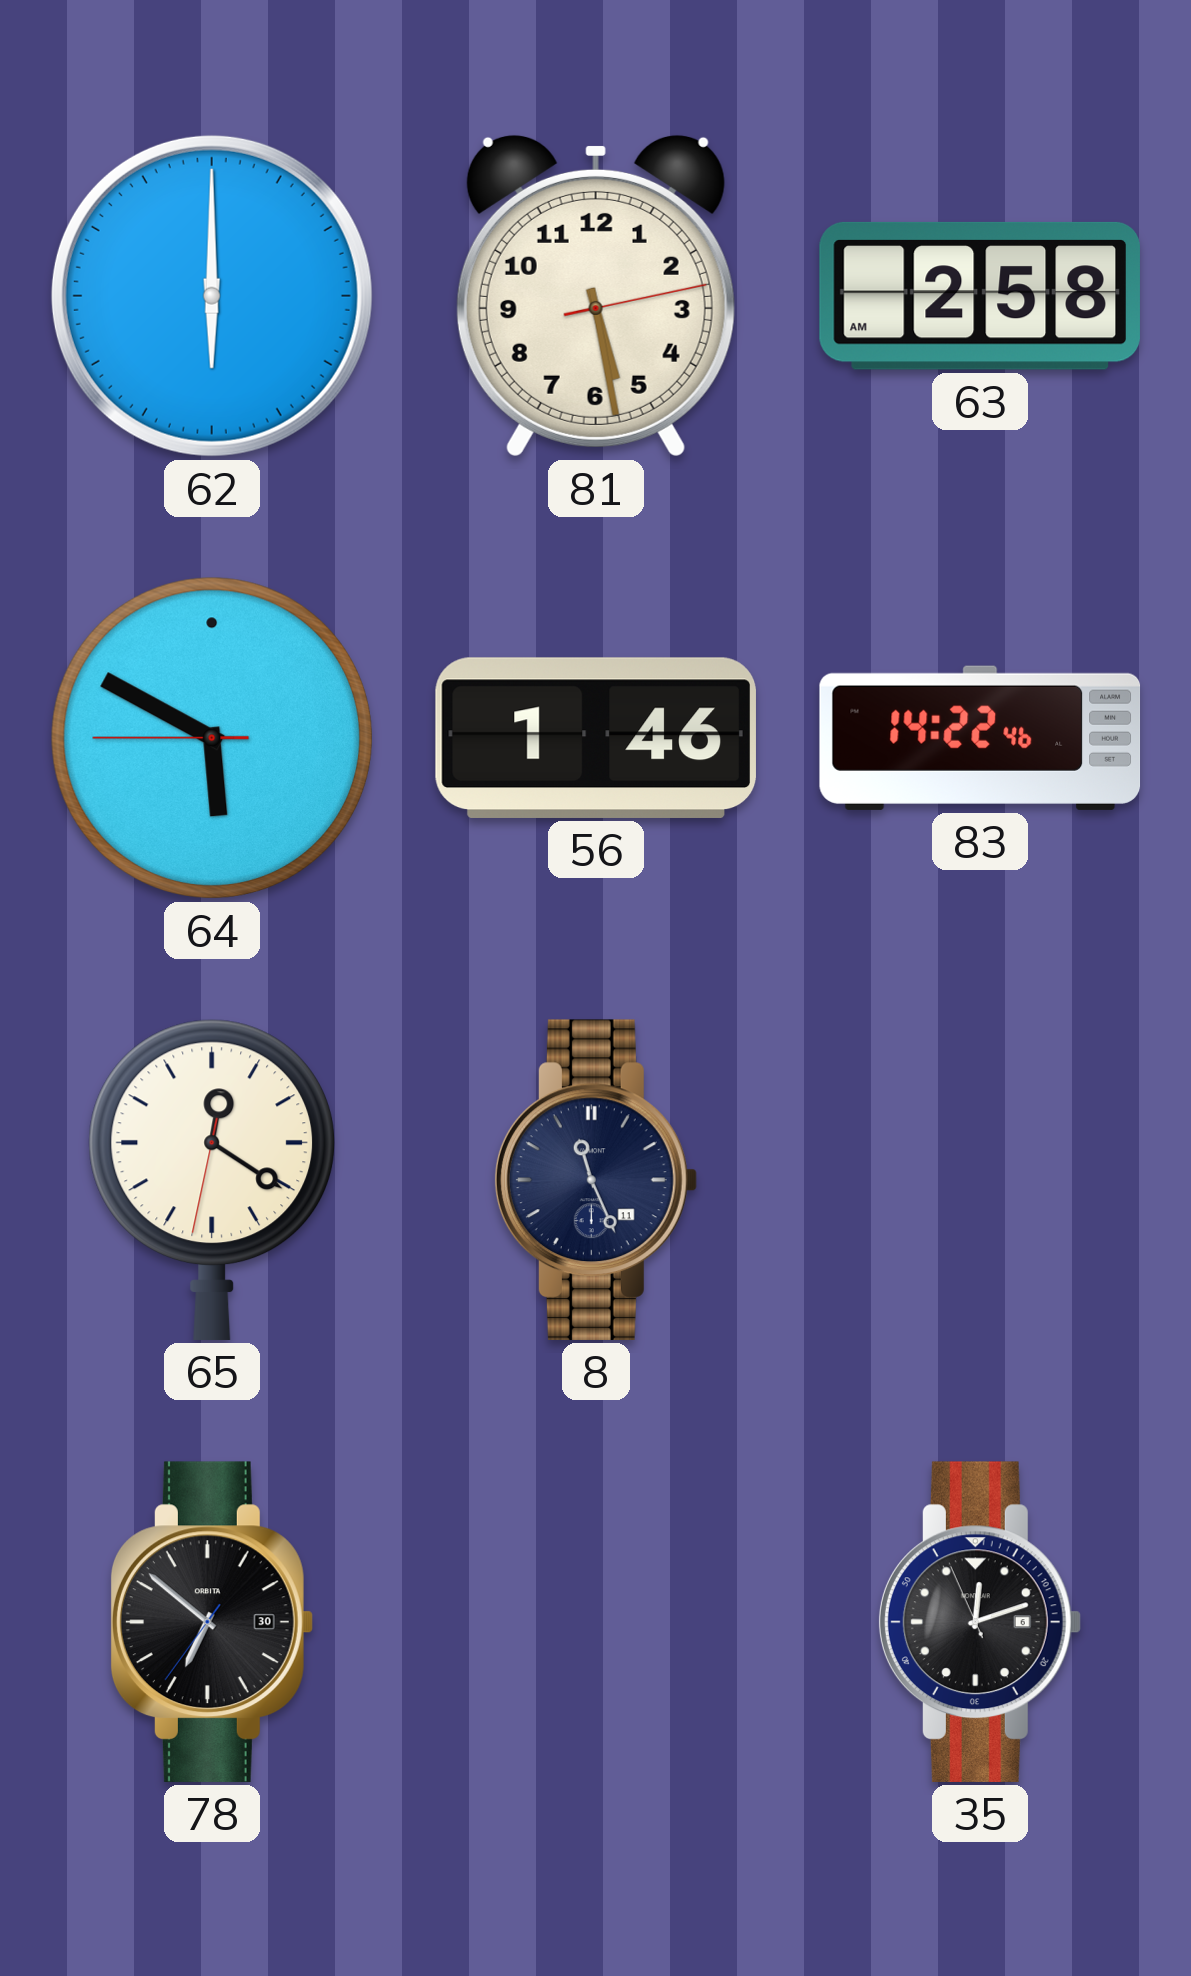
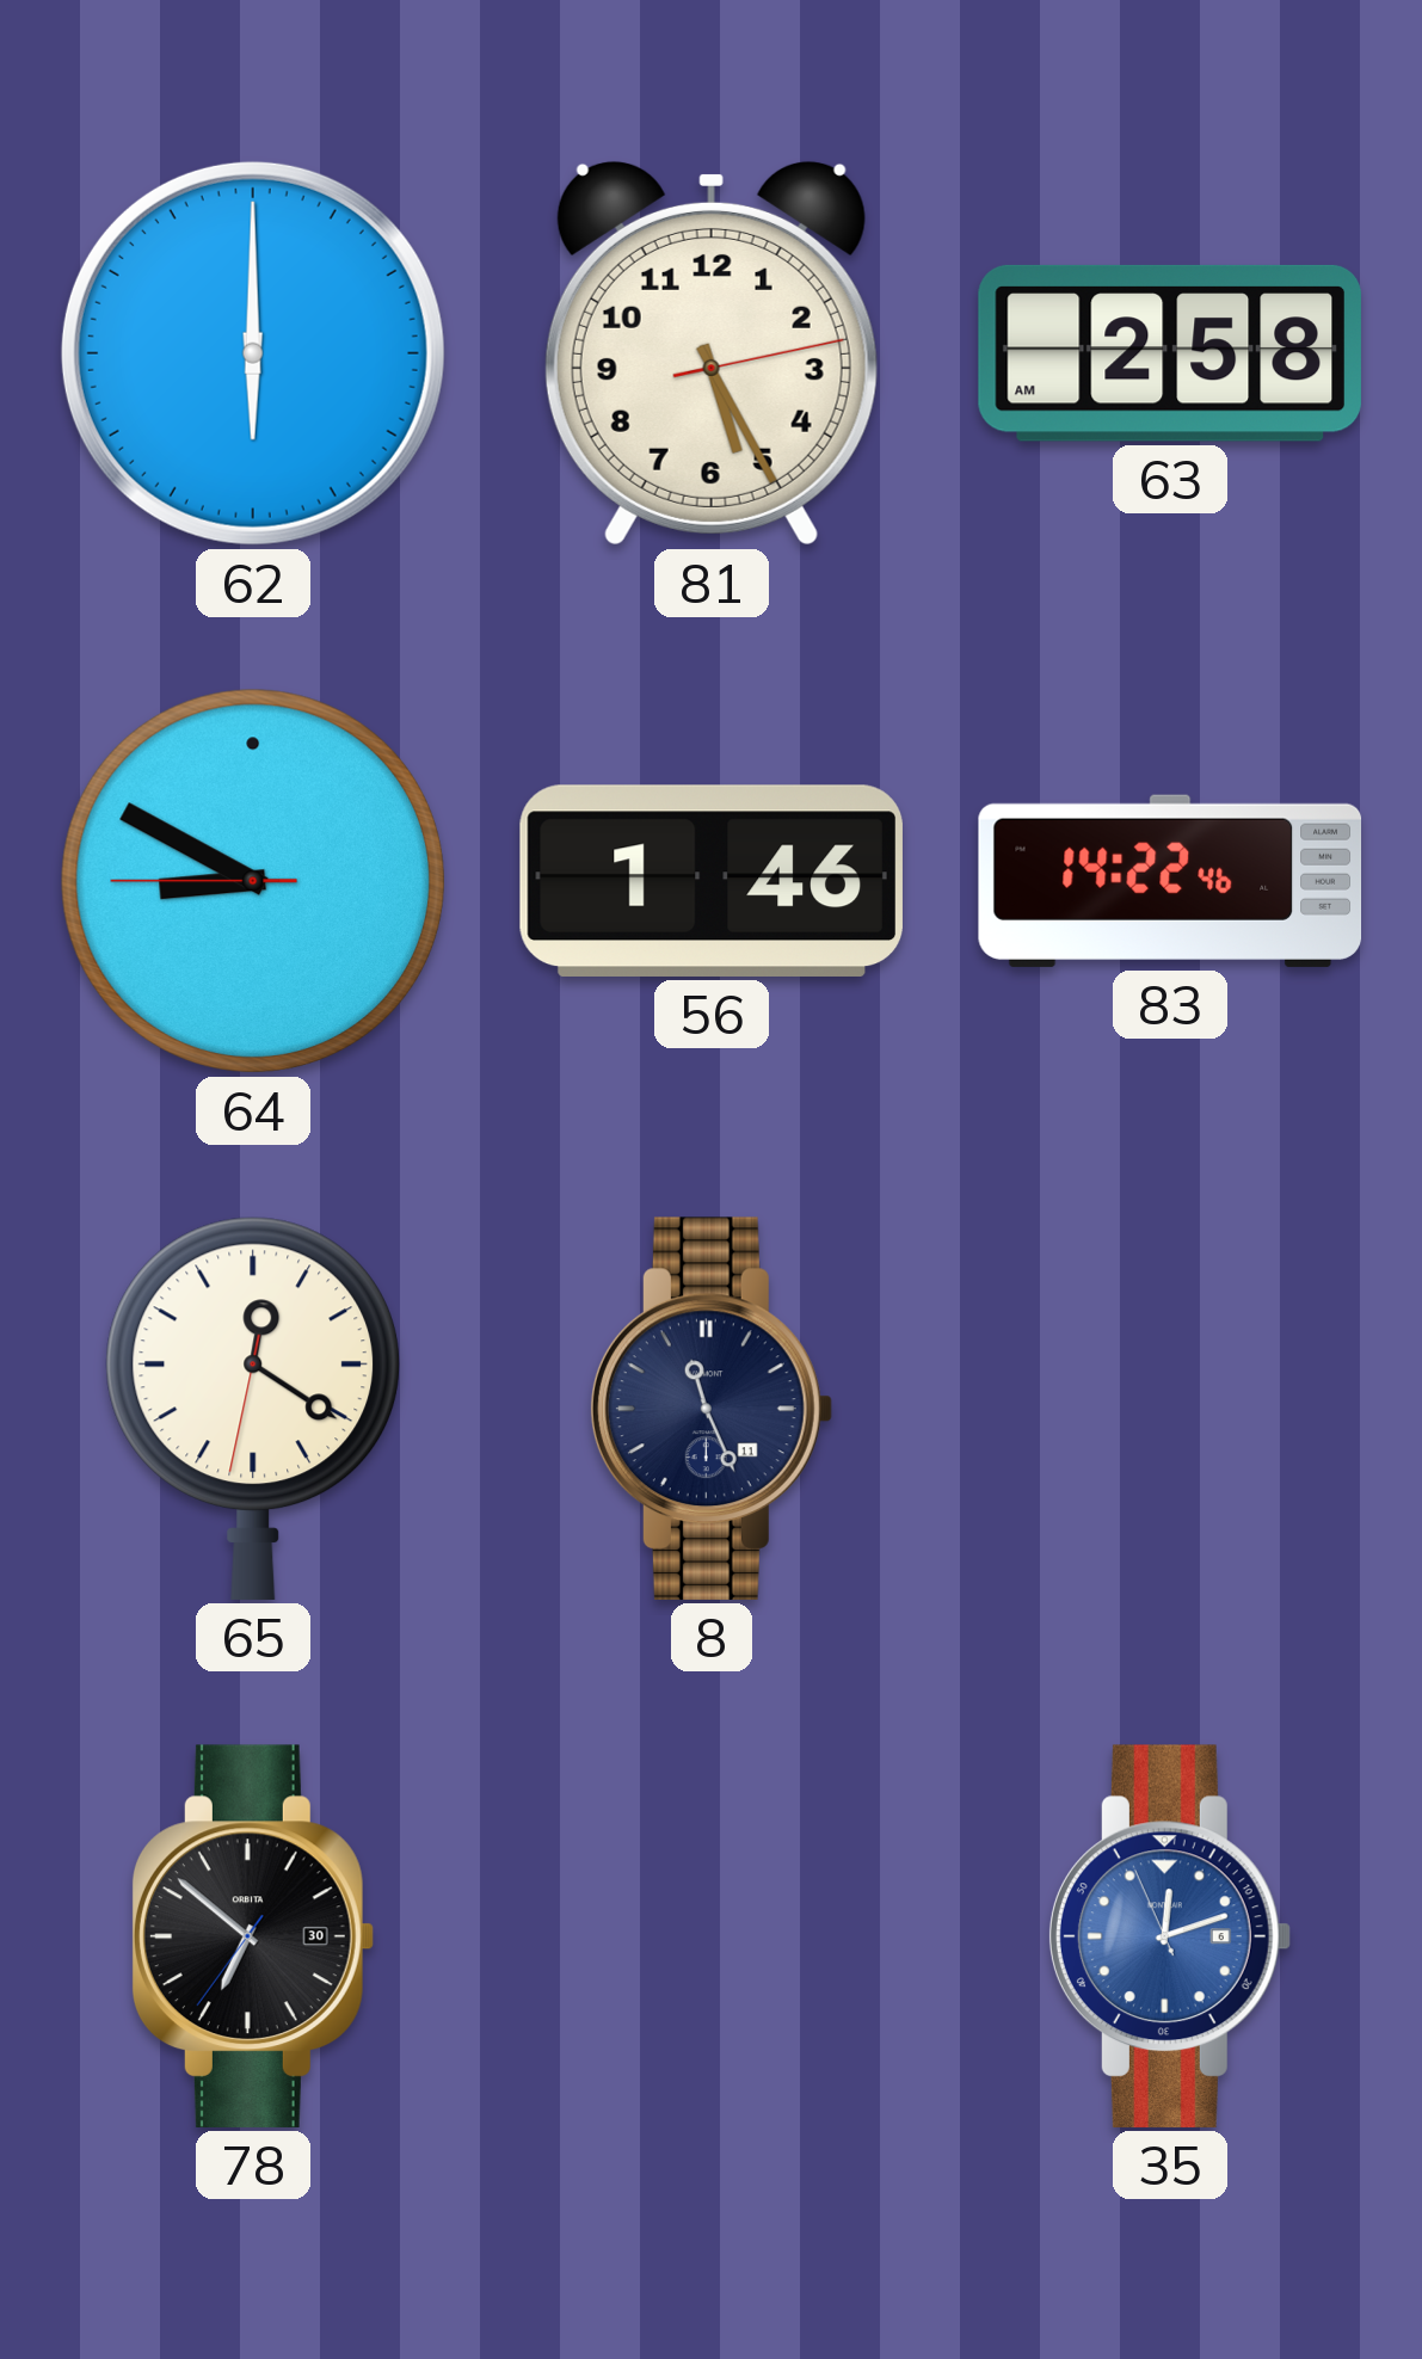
81: 5:28 -> 5:25
64: 5:49 -> 8:49
35 dial: black -> blue
